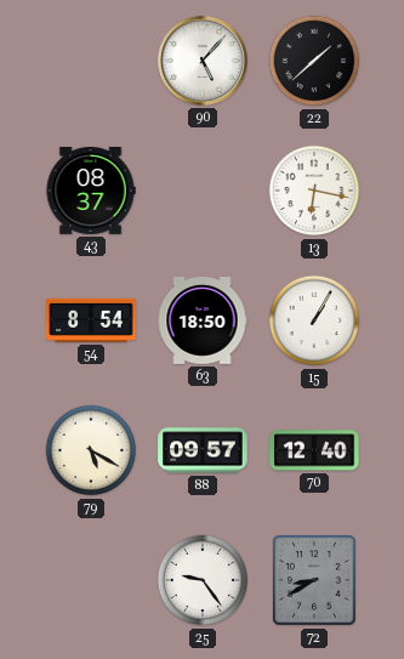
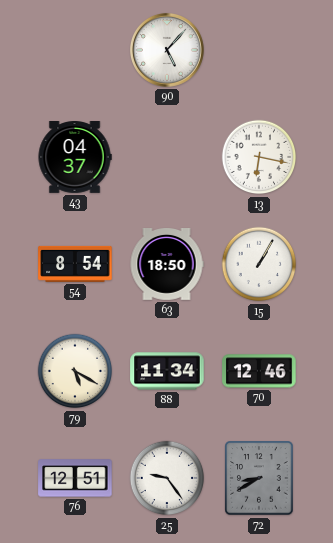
22: 1:38 -> none
43: 08:37 -> 04:37
88: 09:57 -> 11:34
70: 12:40 -> 12:46
76: none -> 12:51
